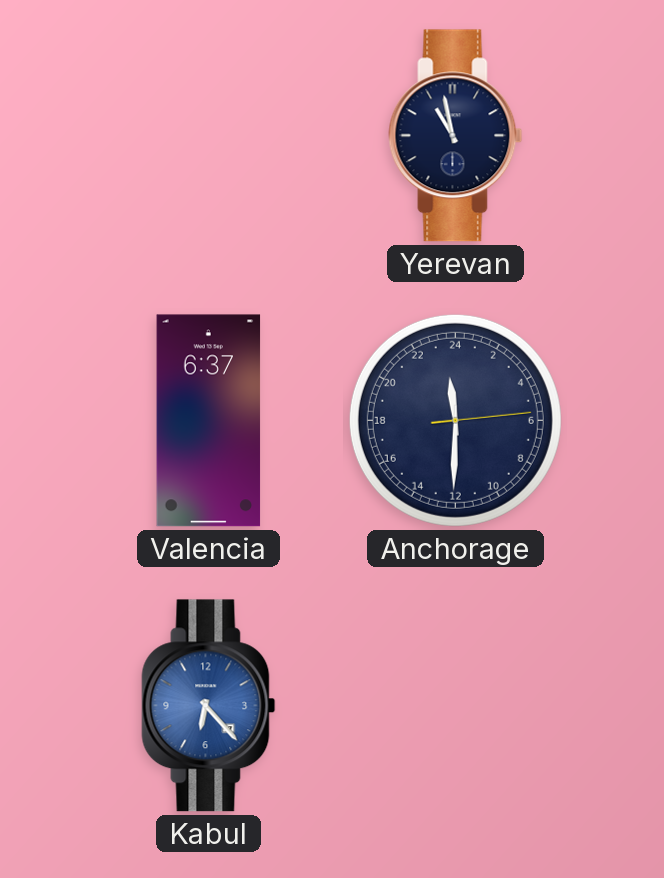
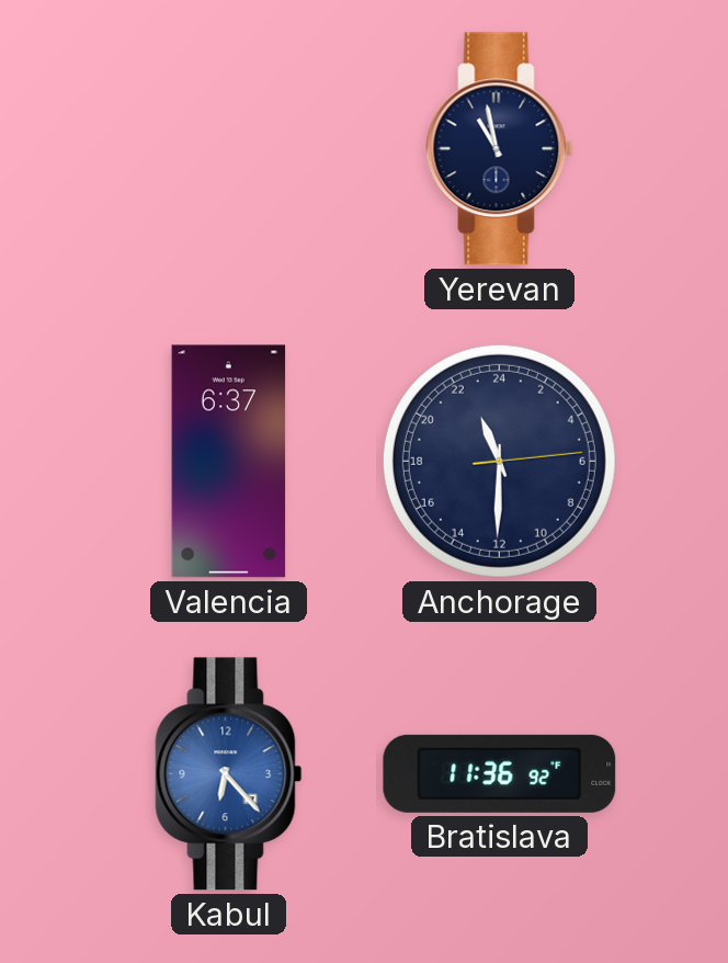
Anchorage: 23:30 -> 22:30
Bratislava: none -> 11:36
